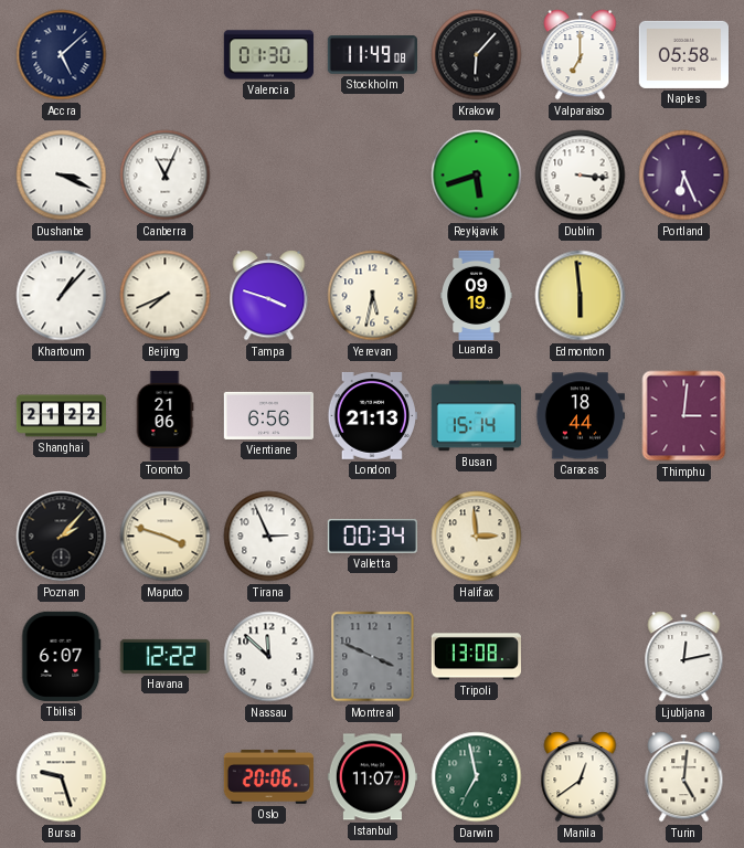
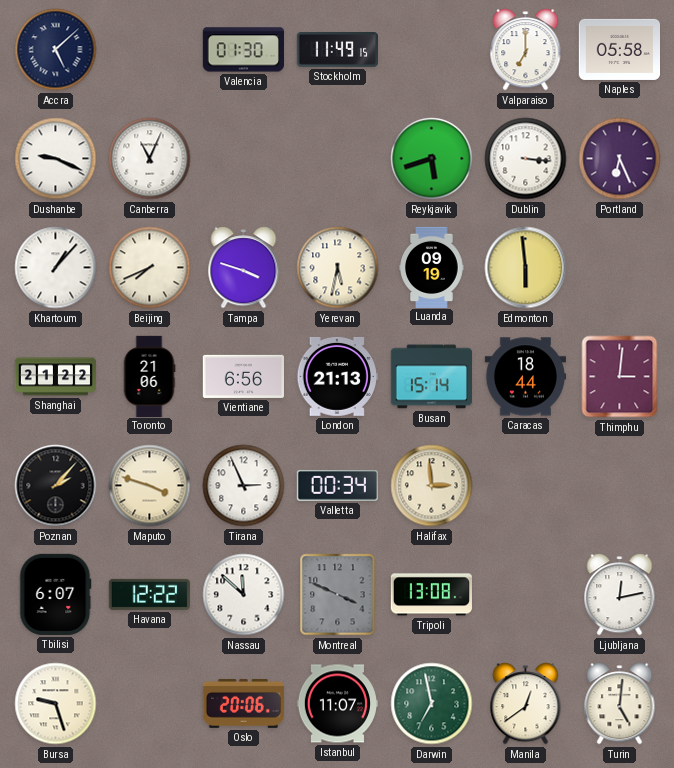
Stockholm: 11:49:08 -> 11:49:15
Krakow: 6:07 -> none
Dushanbe: 3:19 -> 9:19
